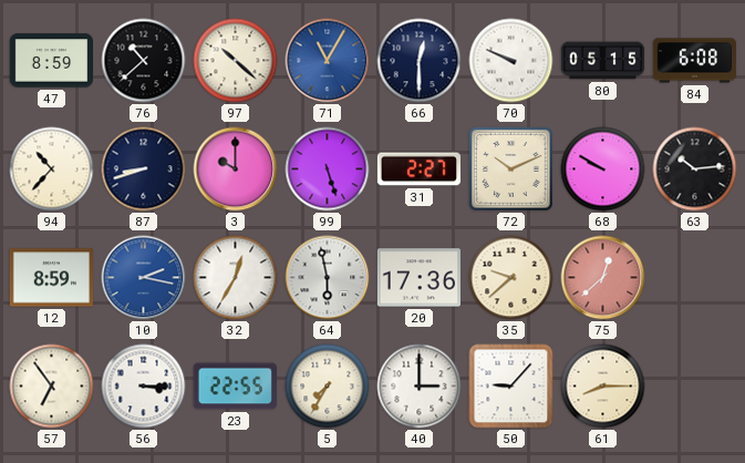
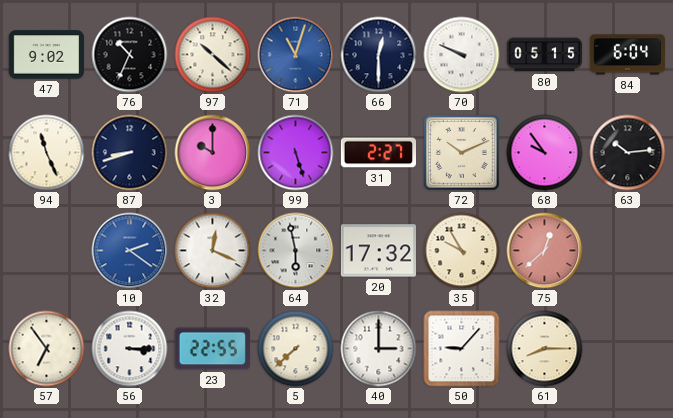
47: 8:59 -> 9:02
76: 10:38 -> 10:34
71: 11:05 -> 11:03
84: 6:08 -> 6:04
94: 10:37 -> 11:26
68: 9:50 -> 9:54
12: 8:59 -> none
10: 2:17 -> 2:21
32: 12:35 -> 12:19
20: 17:36 -> 17:32
35: 9:38 -> 9:55
5: 7:35 -> 7:38
